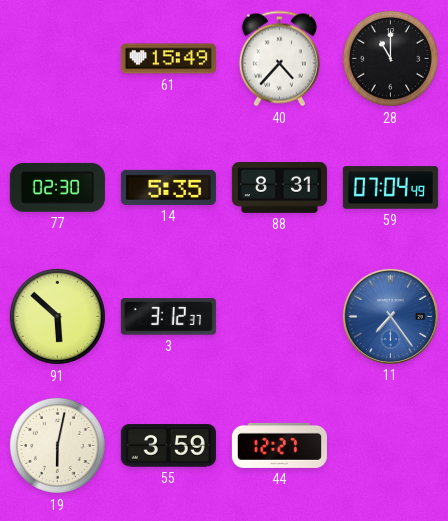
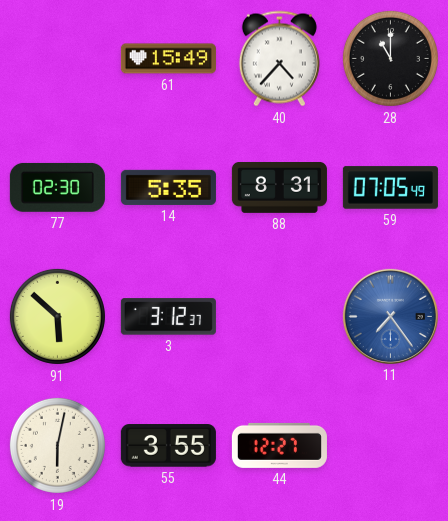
59: 07:04 -> 07:05
55: 3:59 -> 3:55
